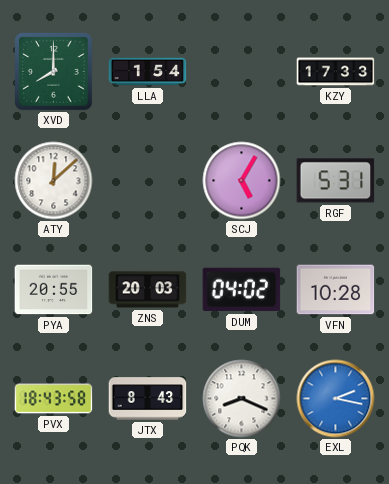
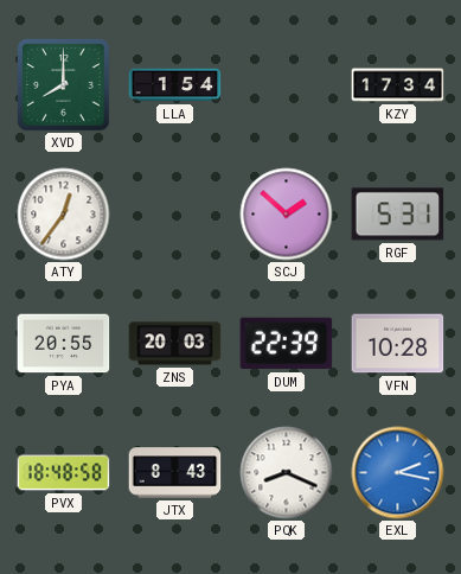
KZY: 17:33 -> 17:34
ATY: 12:08 -> 12:36
SCJ: 5:05 -> 1:52
DUM: 04:02 -> 22:39
PVX: 18:43 -> 18:48
